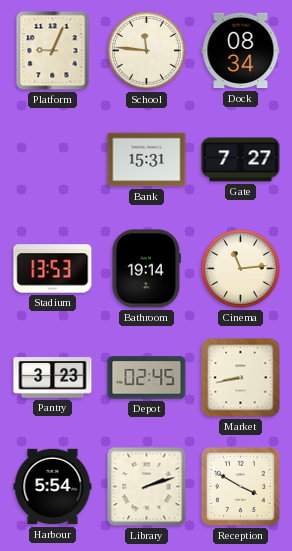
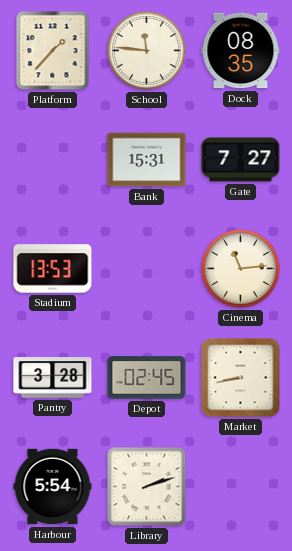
Platform: 9:04 -> 1:37
Dock: 08:34 -> 08:35
Bathroom: 19:14 -> none
Pantry: 3:23 -> 3:28
Reception: 3:50 -> none
